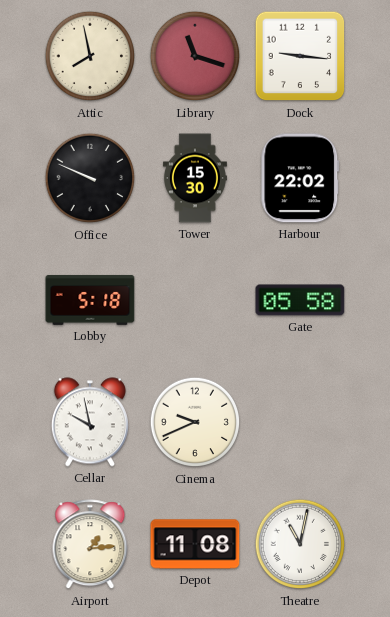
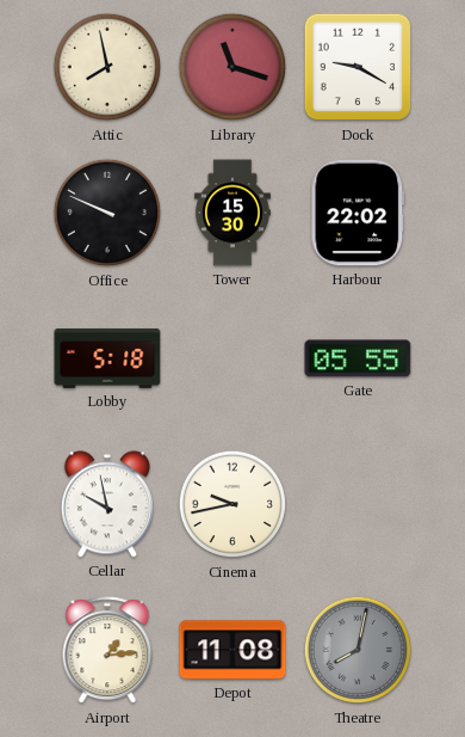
Dock: 9:16 -> 9:20
Gate: 05:58 -> 05:55
Cinema: 9:41 -> 9:43
Theatre: 11:02 -> 8:02
Theatre dial: white -> grey
